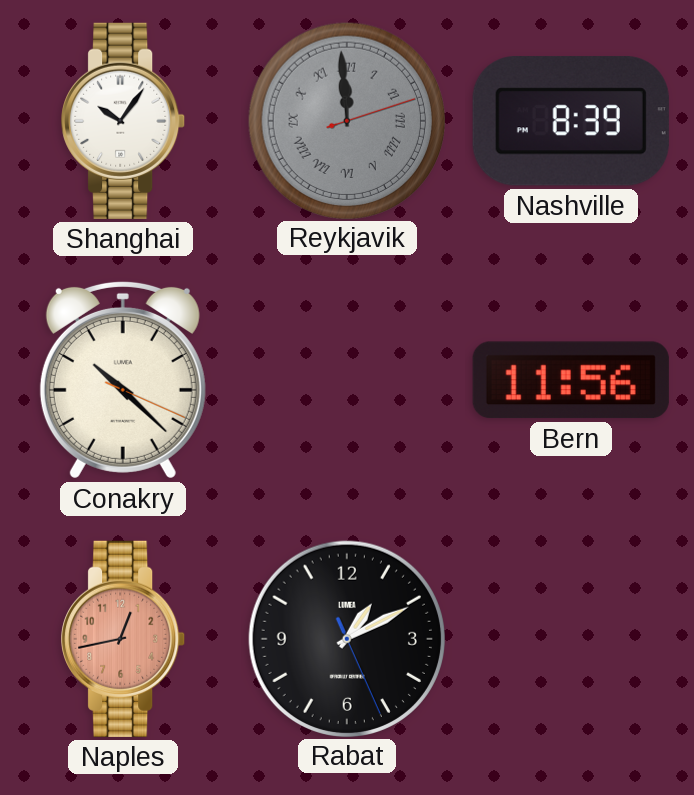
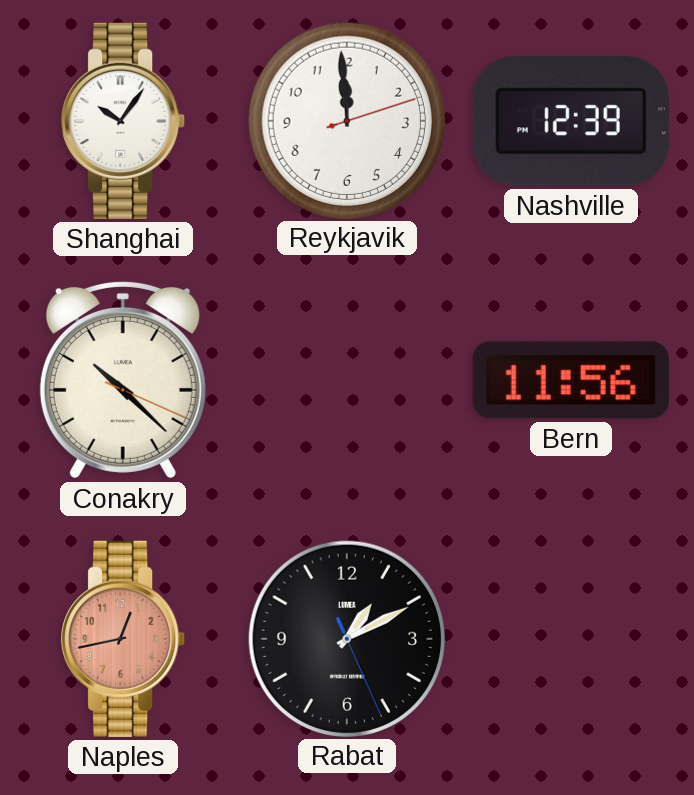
Reykjavik dial: grey -> white
Reykjavik numerals: Roman -> Arabic
Nashville: 8:39 -> 12:39
